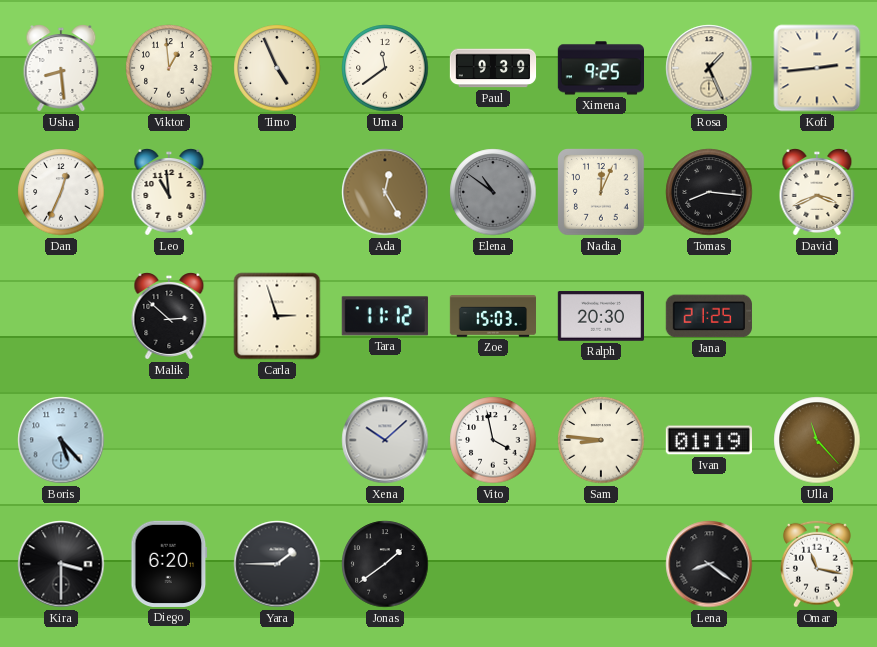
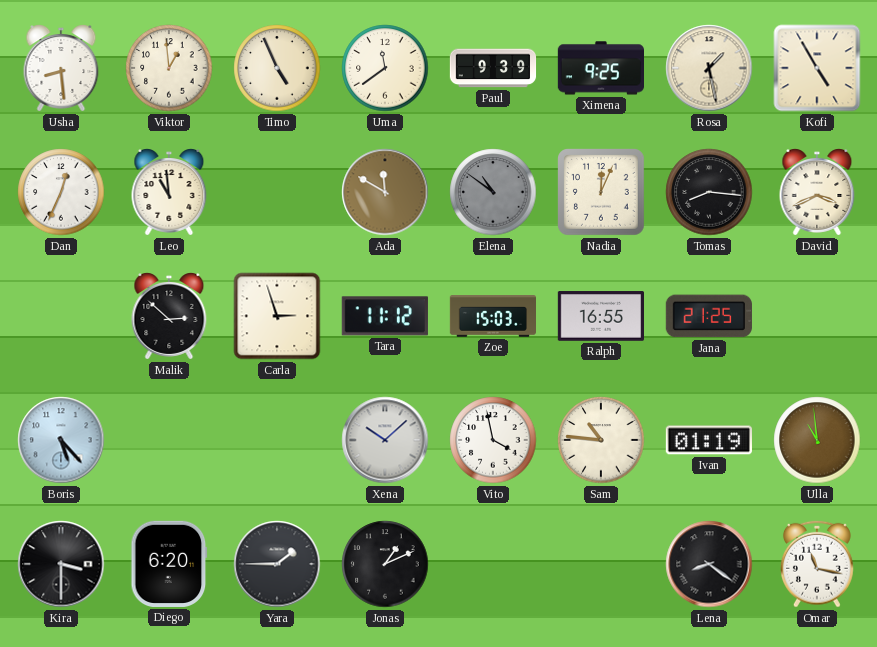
Rosa: 1:26 -> 1:28
Kofi: 2:44 -> 4:55
Ada: 12:25 -> 11:50
Ralph: 20:30 -> 16:55
Sam: 8:46 -> 10:46
Ulla: 11:23 -> 10:59
Jonas: 1:39 -> 1:11
